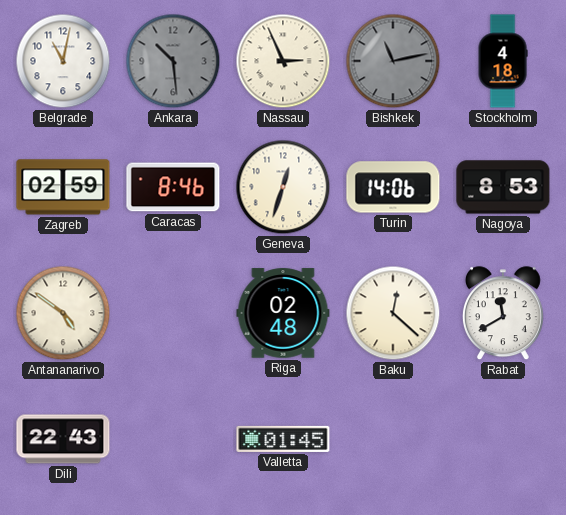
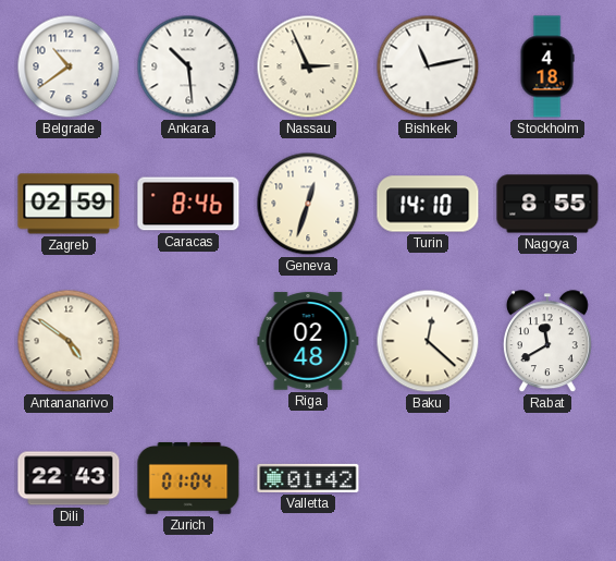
Belgrade: 11:02 -> 10:39
Ankara dial: grey -> white
Bishkek dial: grey -> white
Turin: 14:06 -> 14:10
Nagoya: 8:53 -> 8:55
Zurich: none -> 01:04
Valletta: 01:45 -> 01:42
